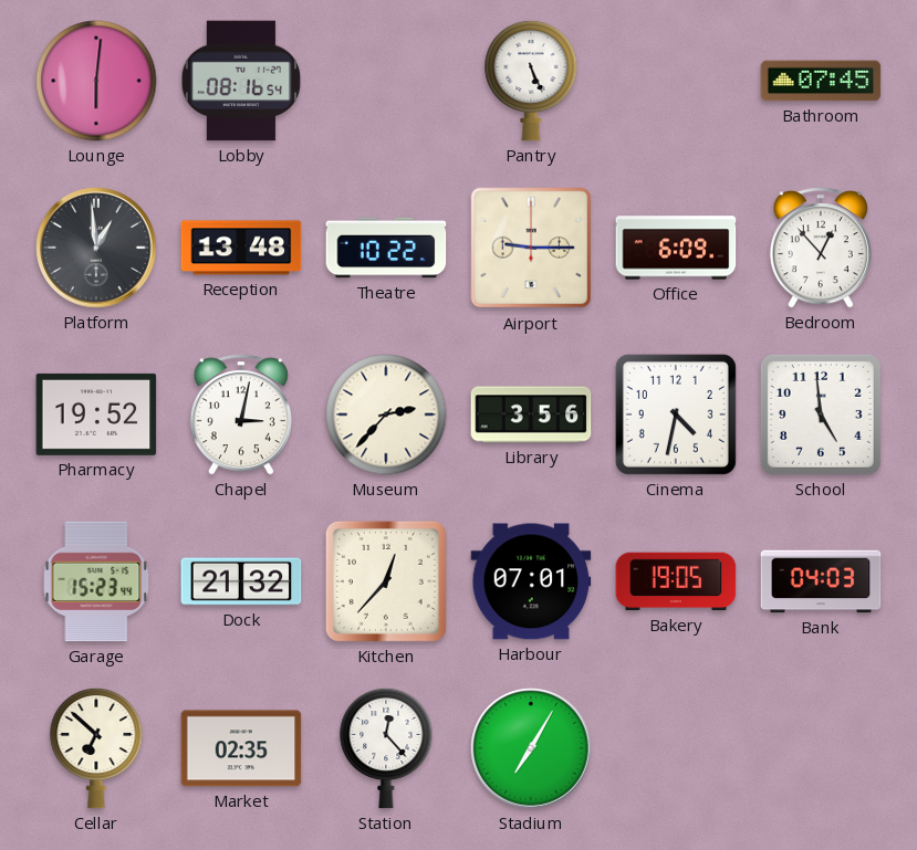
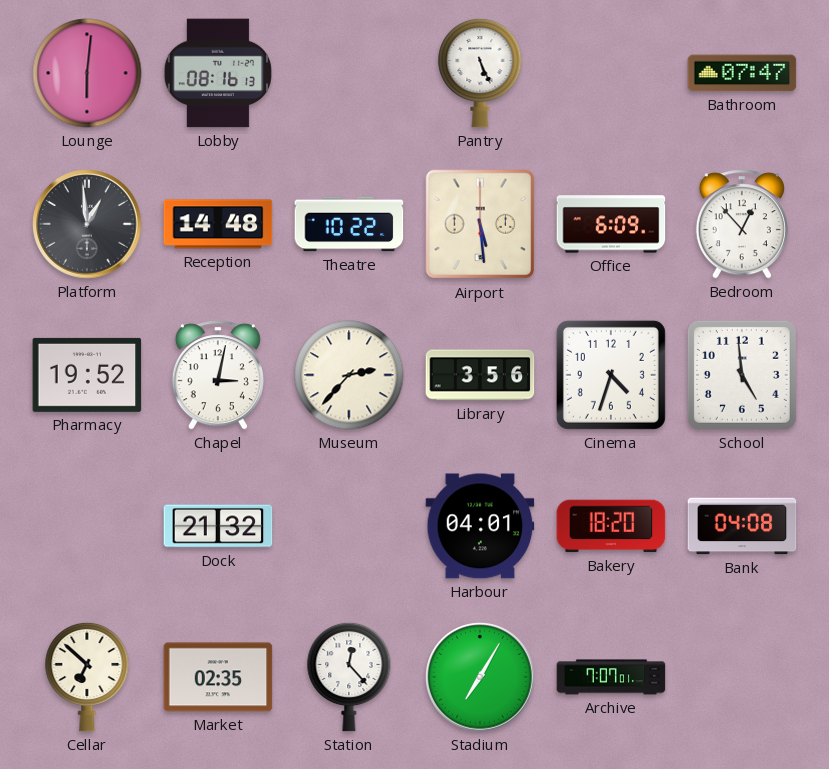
Lobby: 08:16:54 -> 08:16:13
Bathroom: 07:45 -> 07:47
Reception: 13:48 -> 14:48
Airport: 9:15 -> 5:29
Cinema: 4:32 -> 4:33
Garage: 15:23 -> none
Kitchen: 12:37 -> none
Harbour: 07:01 -> 04:01
Bakery: 19:05 -> 18:20
Bank: 04:03 -> 04:08
Archive: none -> 7:07
